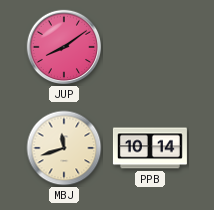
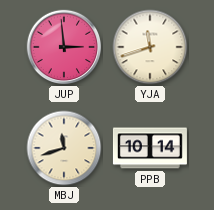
JUP: 8:09 -> 2:59
YJA: none -> 11:42
